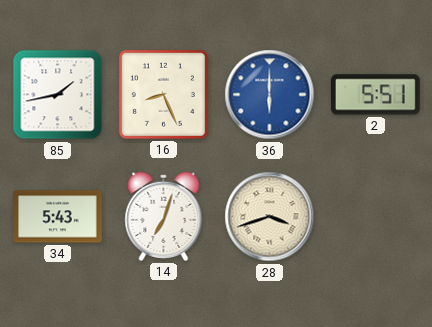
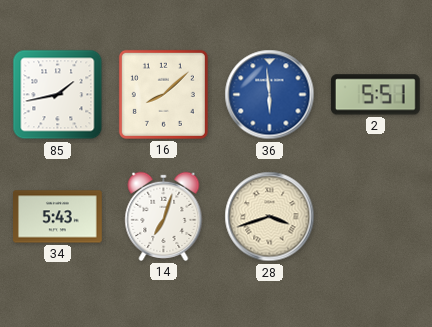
16: 8:26 -> 8:08
36: 6:00 -> 5:59
